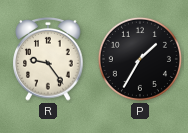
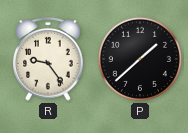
P: 1:35 -> 1:38
